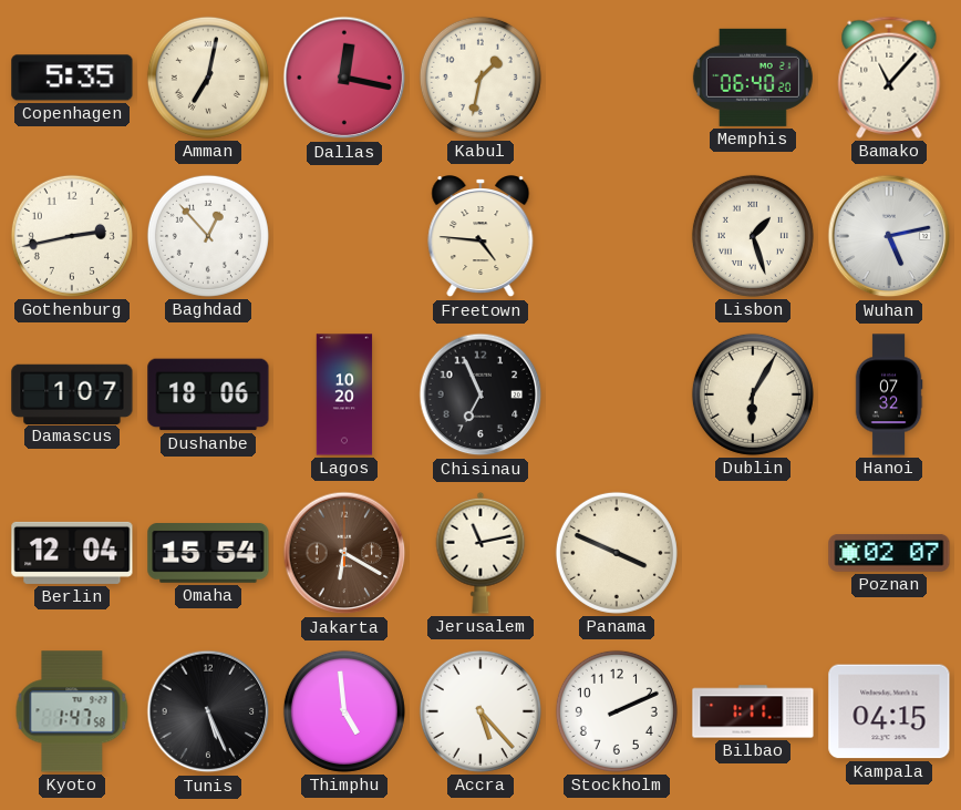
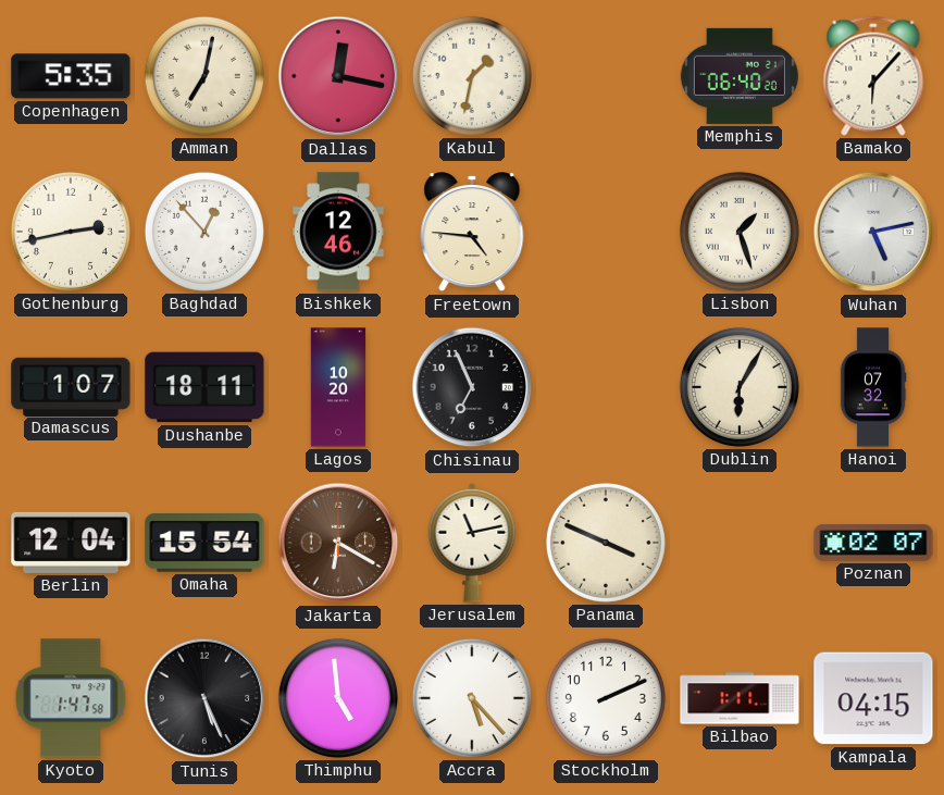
Bamako: 11:07 -> 6:07
Bishkek: none -> 12:46
Dushanbe: 18:06 -> 18:11
